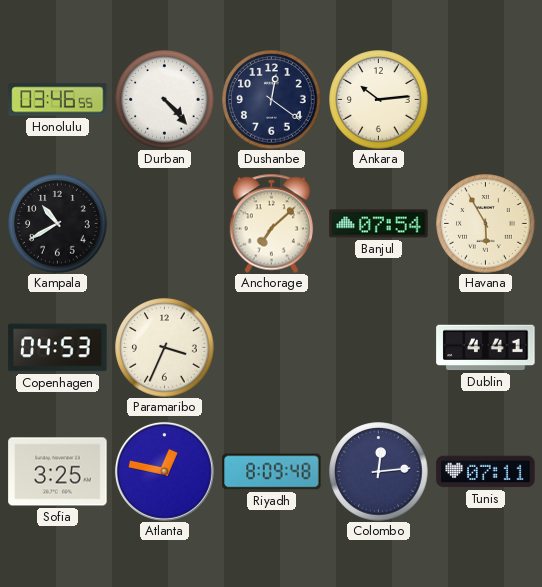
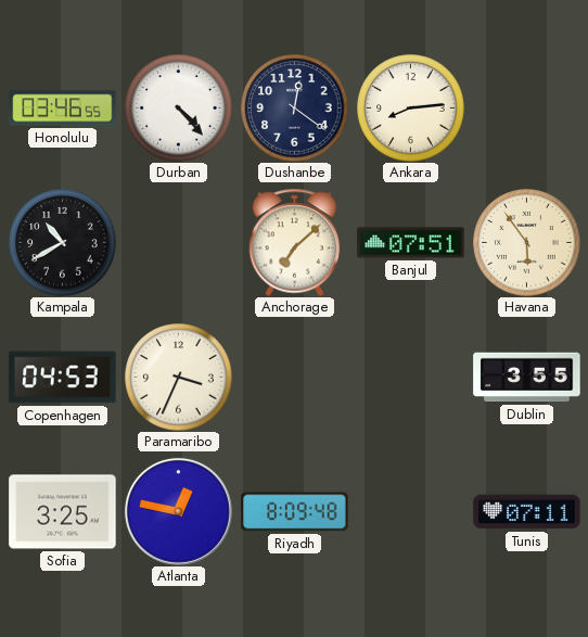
Ankara: 10:14 -> 8:14
Banjul: 07:54 -> 07:51
Havana: 5:55 -> 5:54
Dublin: 4:41 -> 3:55
Colombo: 12:14 -> none
